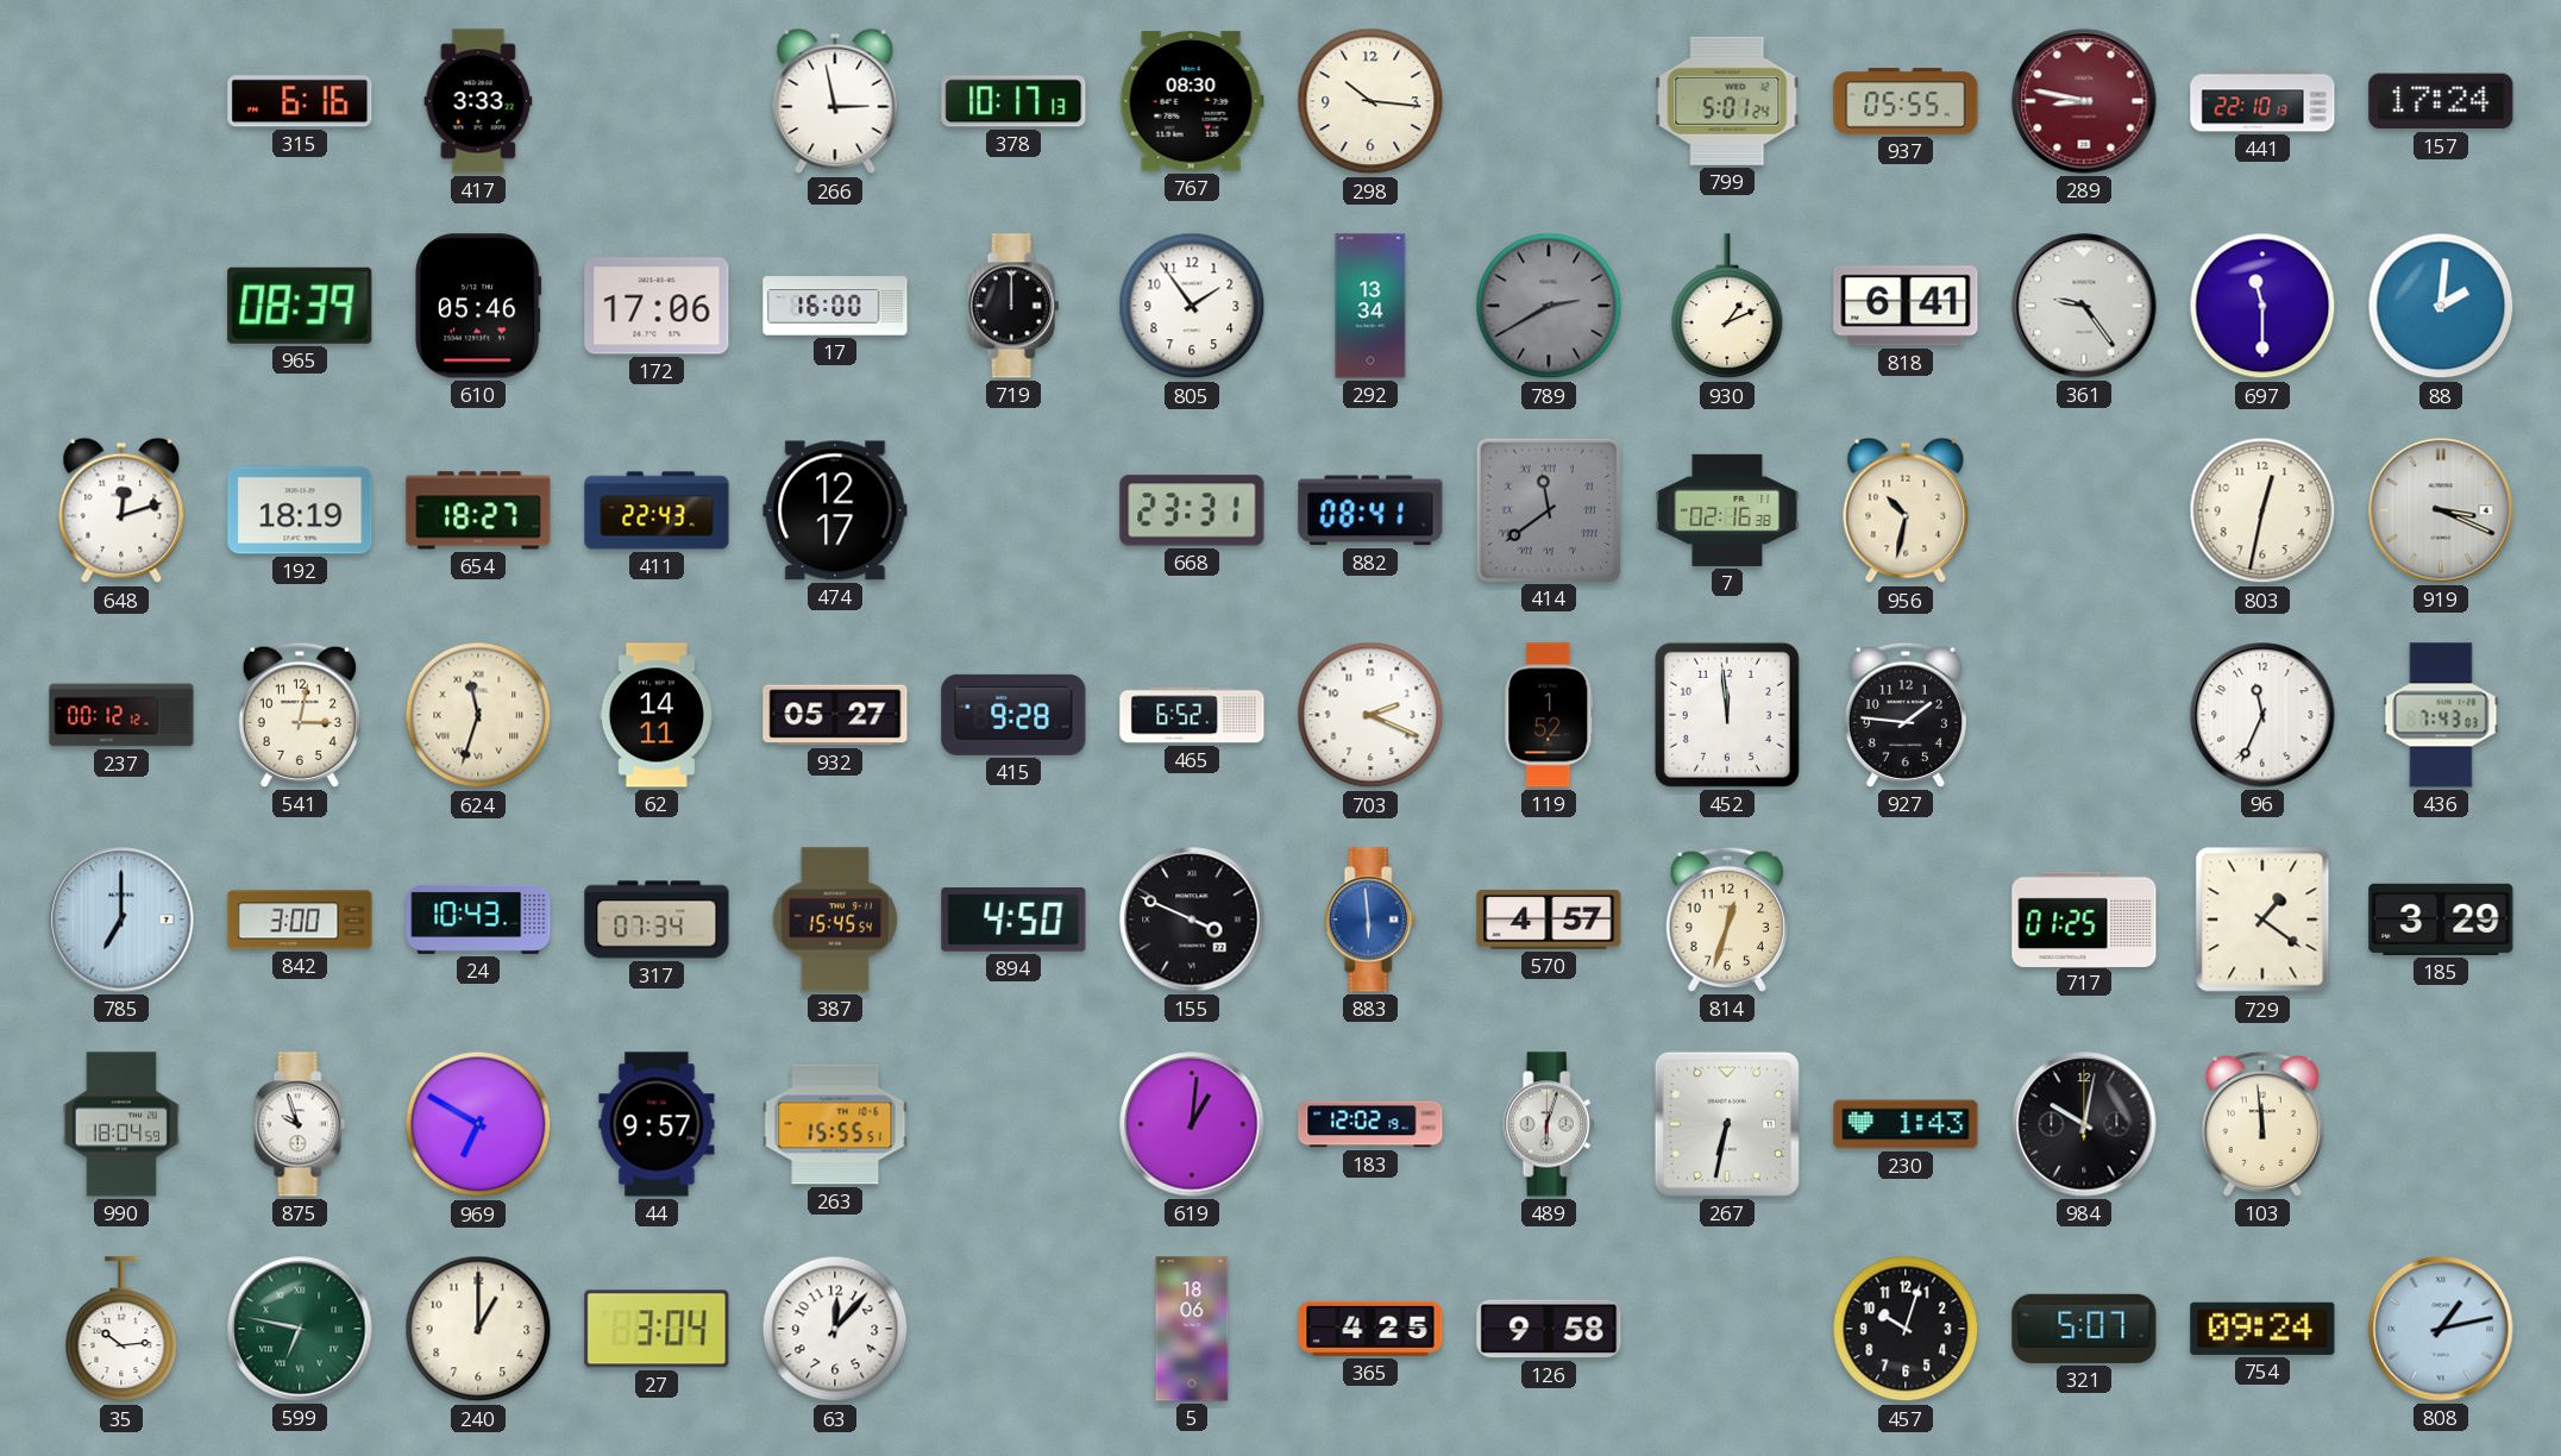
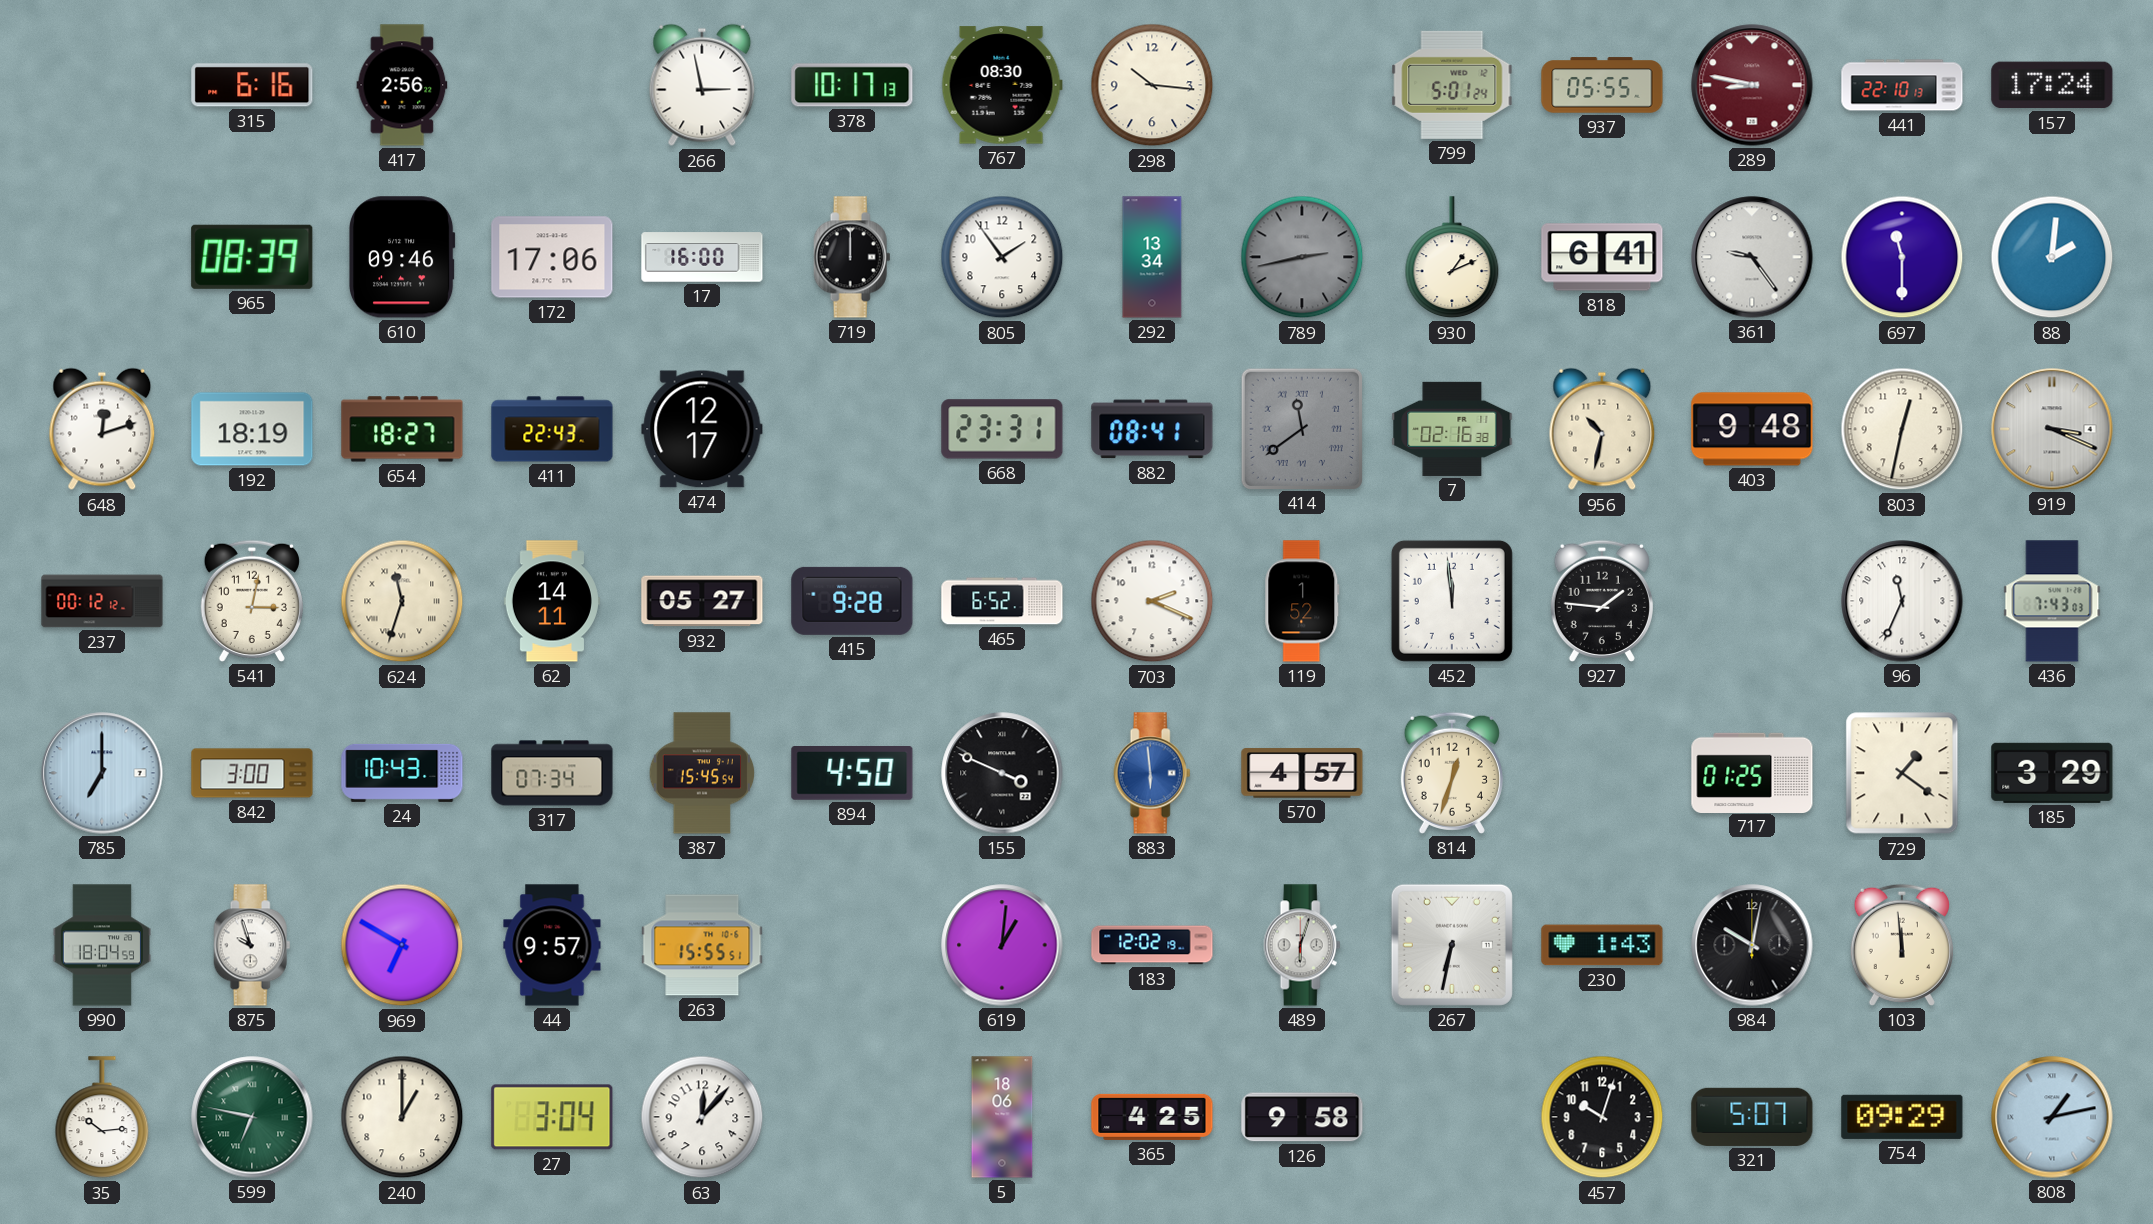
417: 3:33 -> 2:56
610: 05:46 -> 09:46
789: 2:40 -> 2:43
403: none -> 9:48
754: 09:24 -> 09:29
